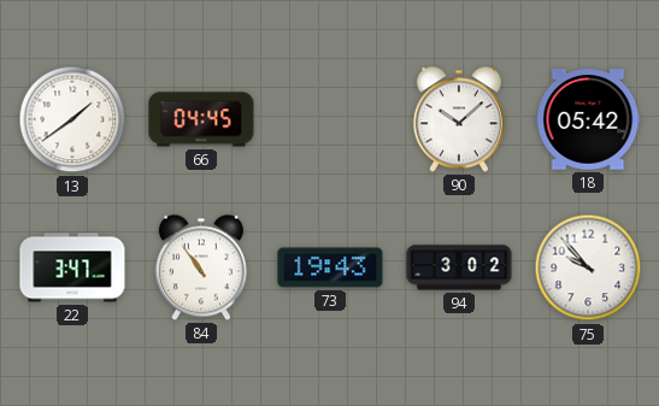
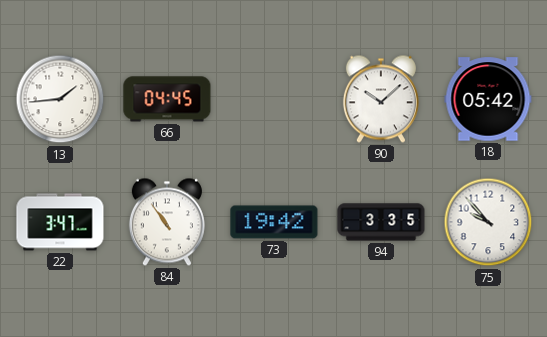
13: 1:39 -> 1:44
73: 19:43 -> 19:42
94: 3:02 -> 3:35
